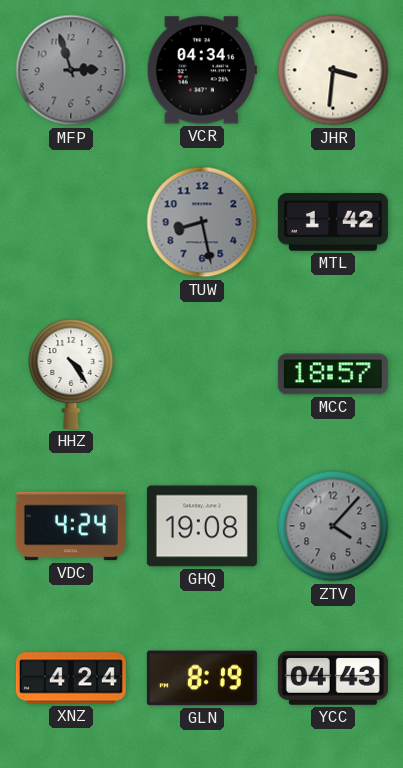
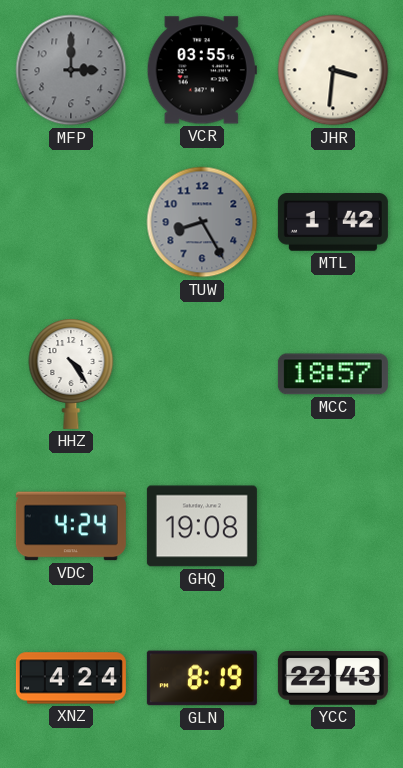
MFP: 2:57 -> 3:00
VCR: 04:34 -> 03:55
TUW: 8:28 -> 8:25
ZTV: 4:07 -> none
YCC: 04:43 -> 22:43
